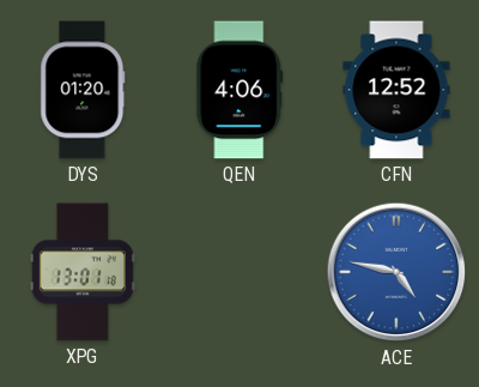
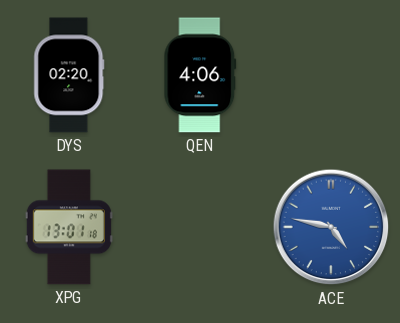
DYS: 01:20 -> 02:20
CFN: 12:52 -> none
